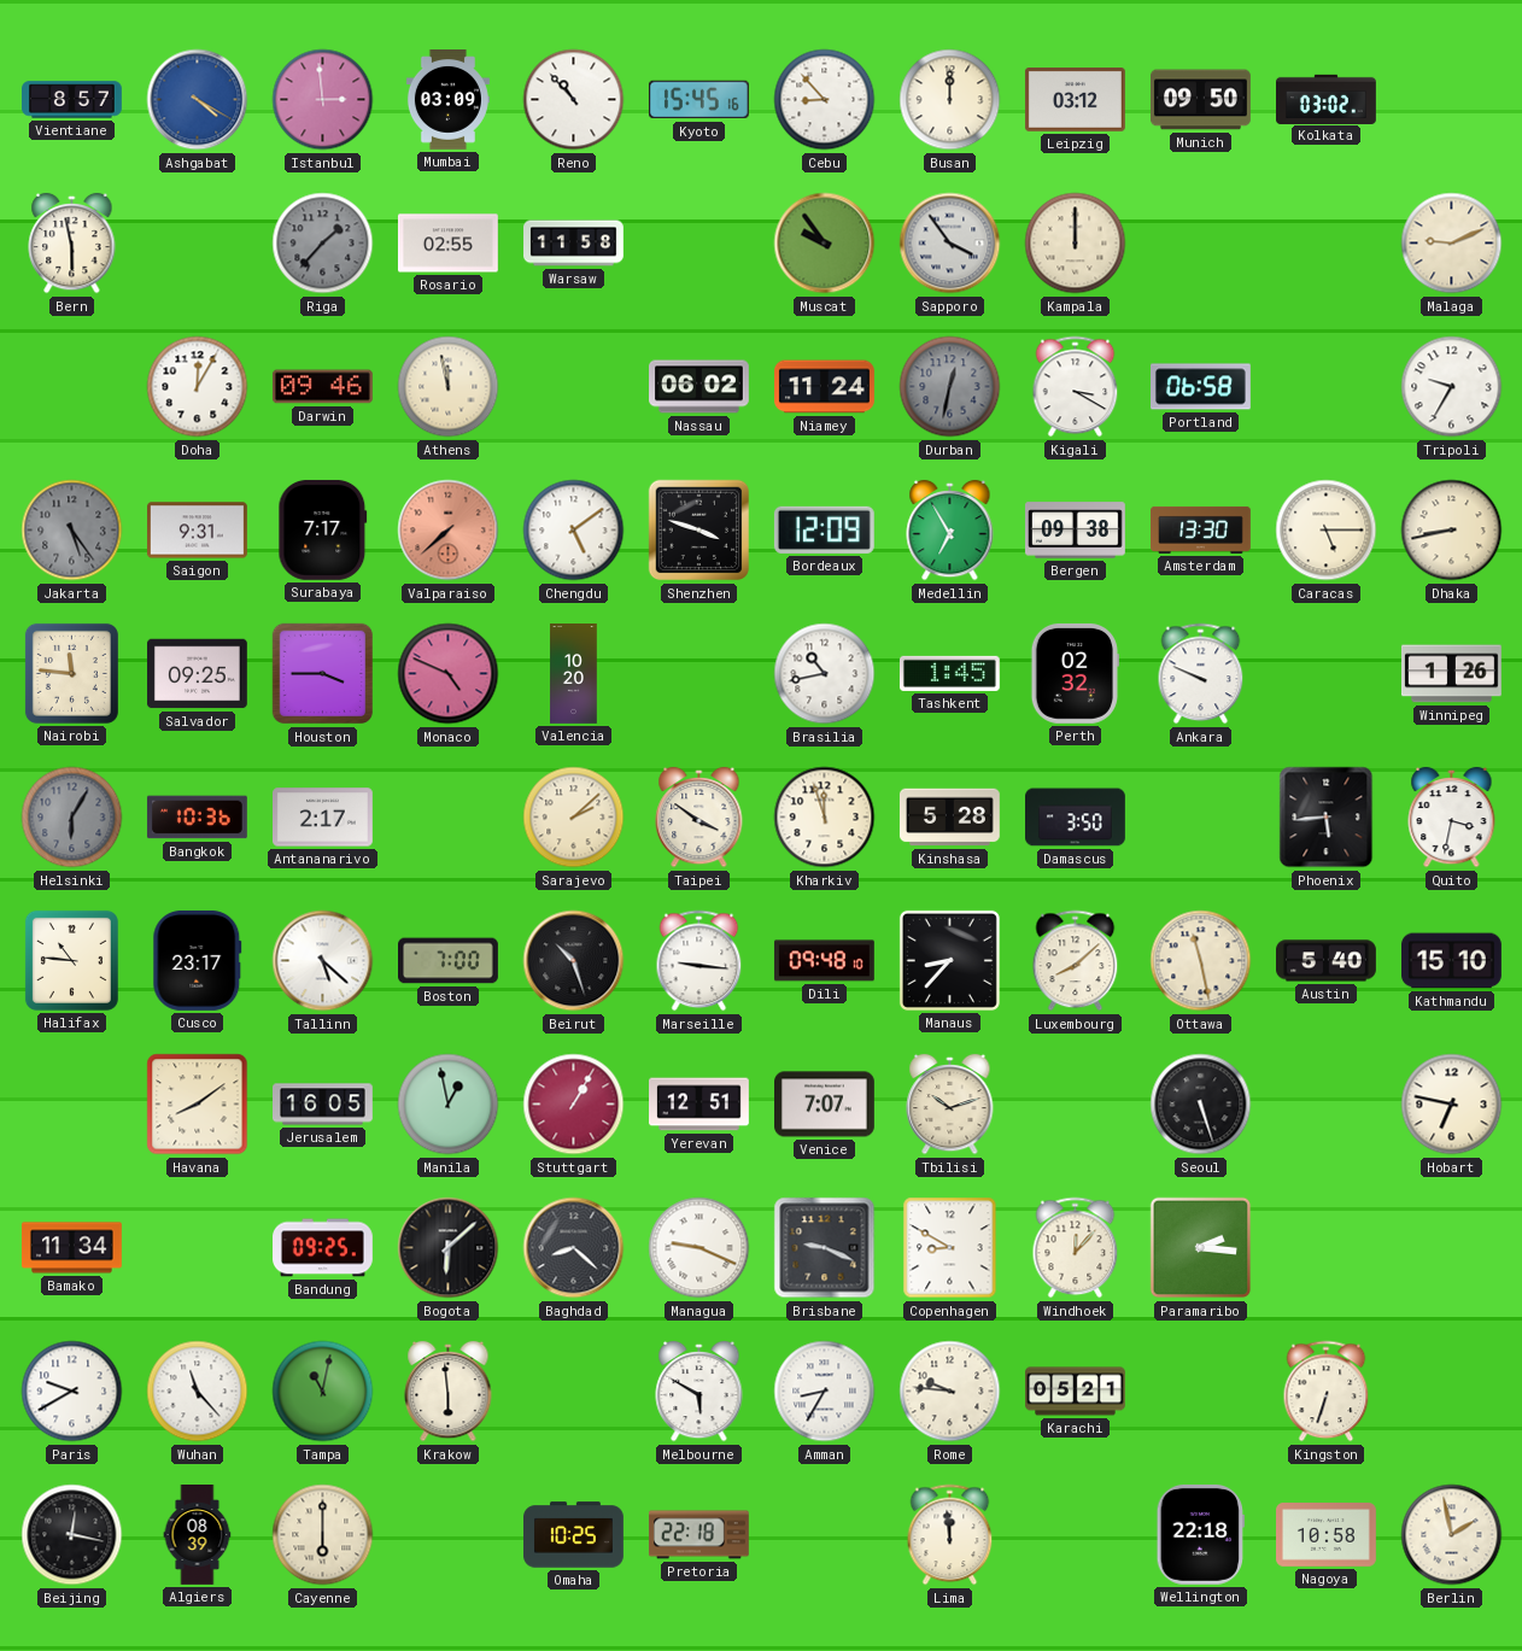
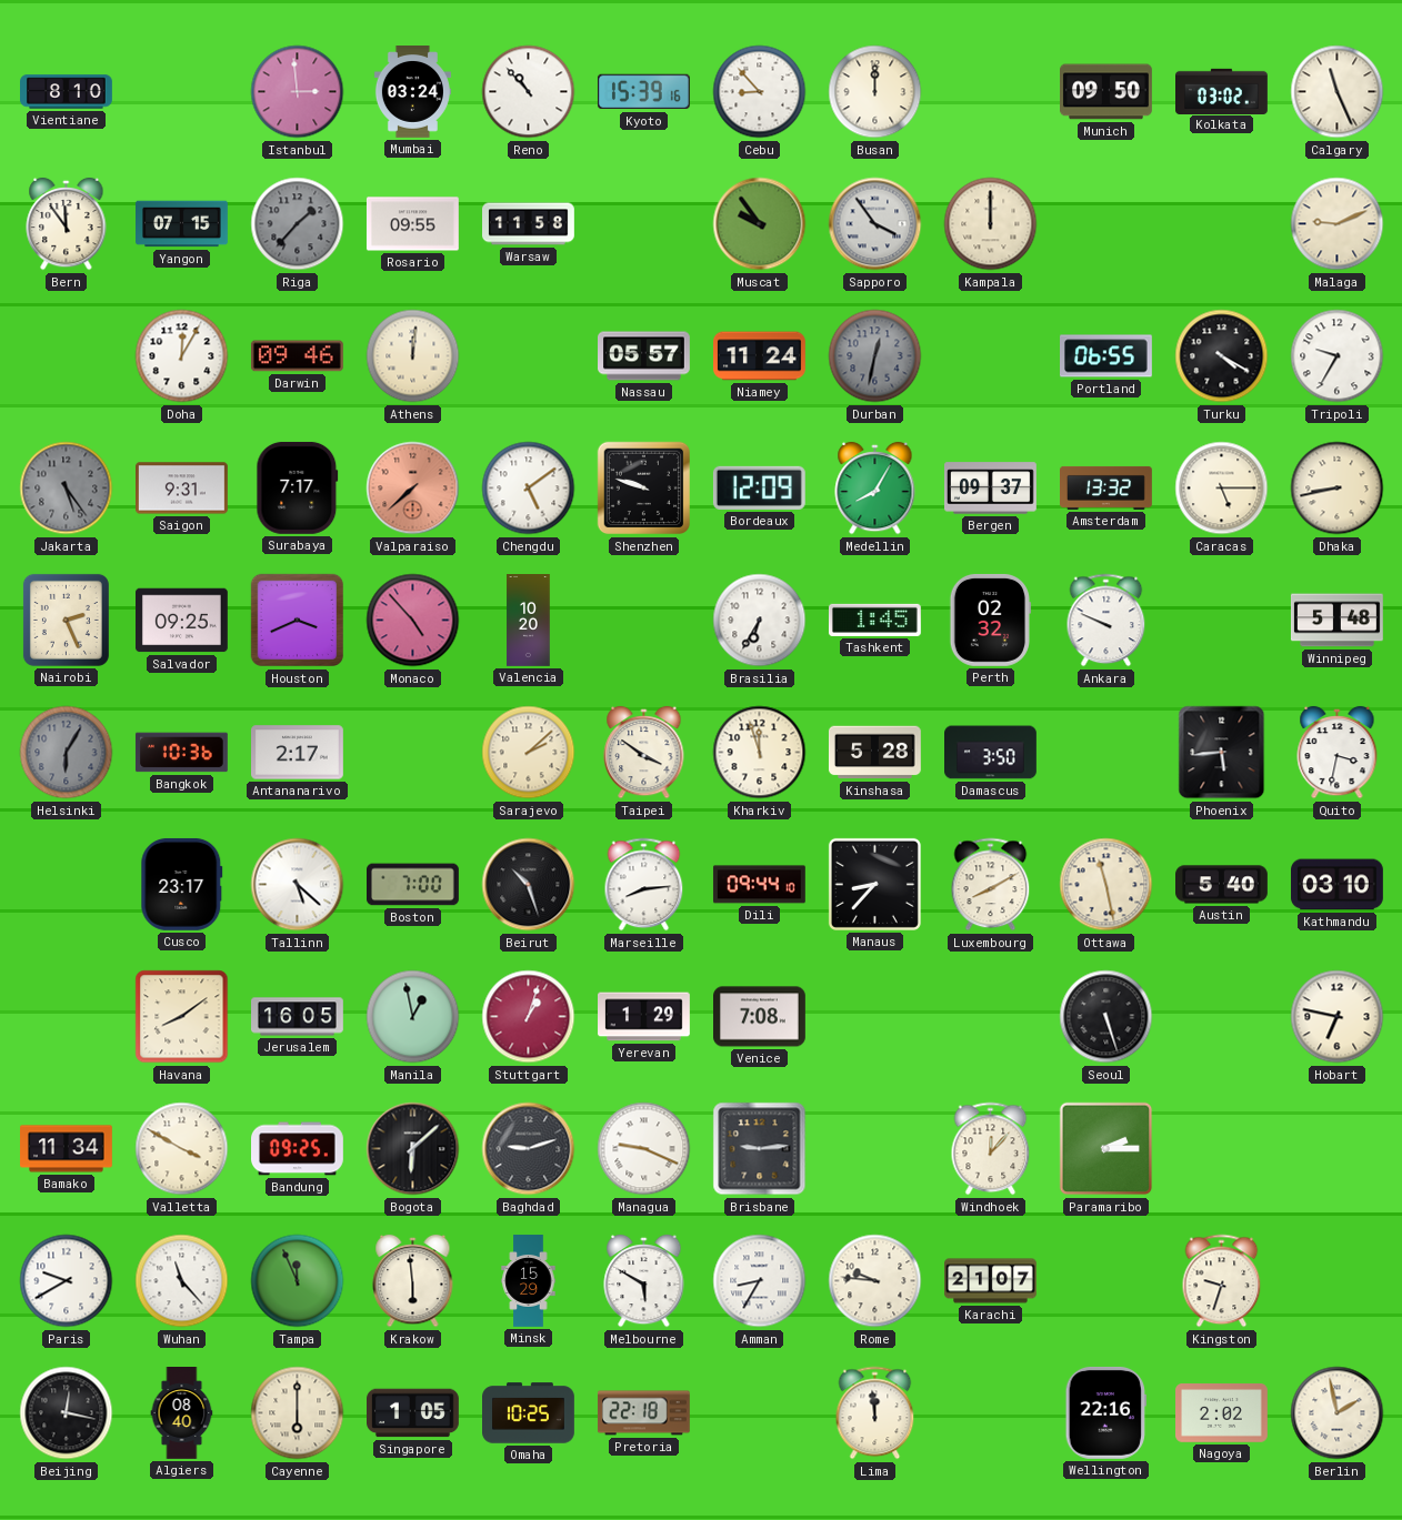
Vientiane: 8:57 -> 8:10
Ashgabat: 4:20 -> none
Mumbai: 03:09 -> 03:24
Kyoto: 15:45 -> 15:39
Leipzig: 03:12 -> none
Calgary: none -> 11:26
Bern: 5:58 -> 11:54
Yangon: none -> 07:15
Rosario: 02:55 -> 09:55
Athens: 11:58 -> 12:01
Nassau: 06:02 -> 05:57
Kigali: 3:20 -> none
Portland: 06:58 -> 06:55
Turku: none -> 4:20
Shenzhen: 3:48 -> 9:48
Medellin: 6:55 -> 8:05
Bergen: 09:38 -> 09:37
Amsterdam: 13:30 -> 13:32
Nairobi: 11:46 -> 2:26
Houston: 3:45 -> 3:41
Monaco: 4:49 -> 4:53
Brasilia: 10:43 -> 6:35
Winnipeg: 1:26 -> 5:48
Halifax: 10:46 -> none
Marseille: 9:16 -> 8:14
Dili: 09:48 -> 09:44
Luxembourg: 8:08 -> 8:10
Kathmandu: 15:10 -> 03:10
Stuttgart: 1:05 -> 1:03
Yerevan: 12:51 -> 1:29
Venice: 7:07 -> 7:08
Tbilisi: 10:12 -> none
Valletta: none -> 3:50
Baghdad: 8:22 -> 9:12
Brisbane: 9:19 -> 9:14
Copenhagen: 8:50 -> none
Paramaribo: 2:16 -> 2:15
Tampa: 11:02 -> 11:56
Minsk: none -> 15:29
Karachi: 05:21 -> 21:07
Kingston: 6:33 -> 9:33
Algiers: 08:39 -> 08:40
Singapore: none -> 1:05
Wellington: 22:18 -> 22:16
Nagoya: 10:58 -> 2:02
